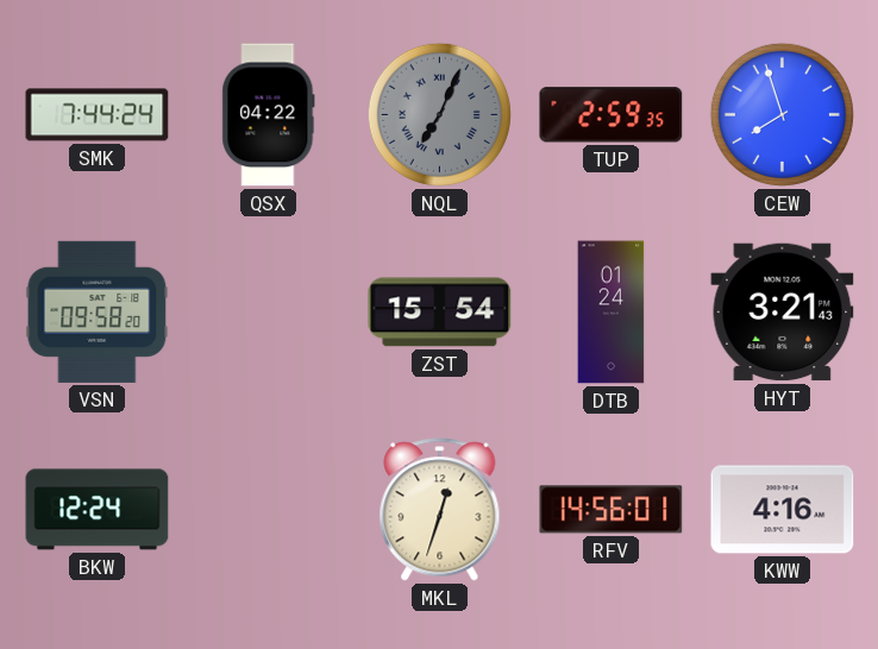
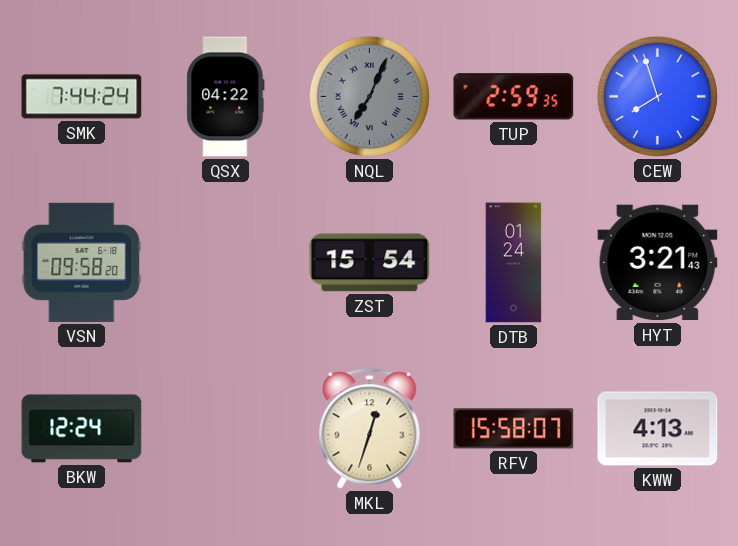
RFV: 14:56 -> 15:58
KWW: 4:16 -> 4:13
